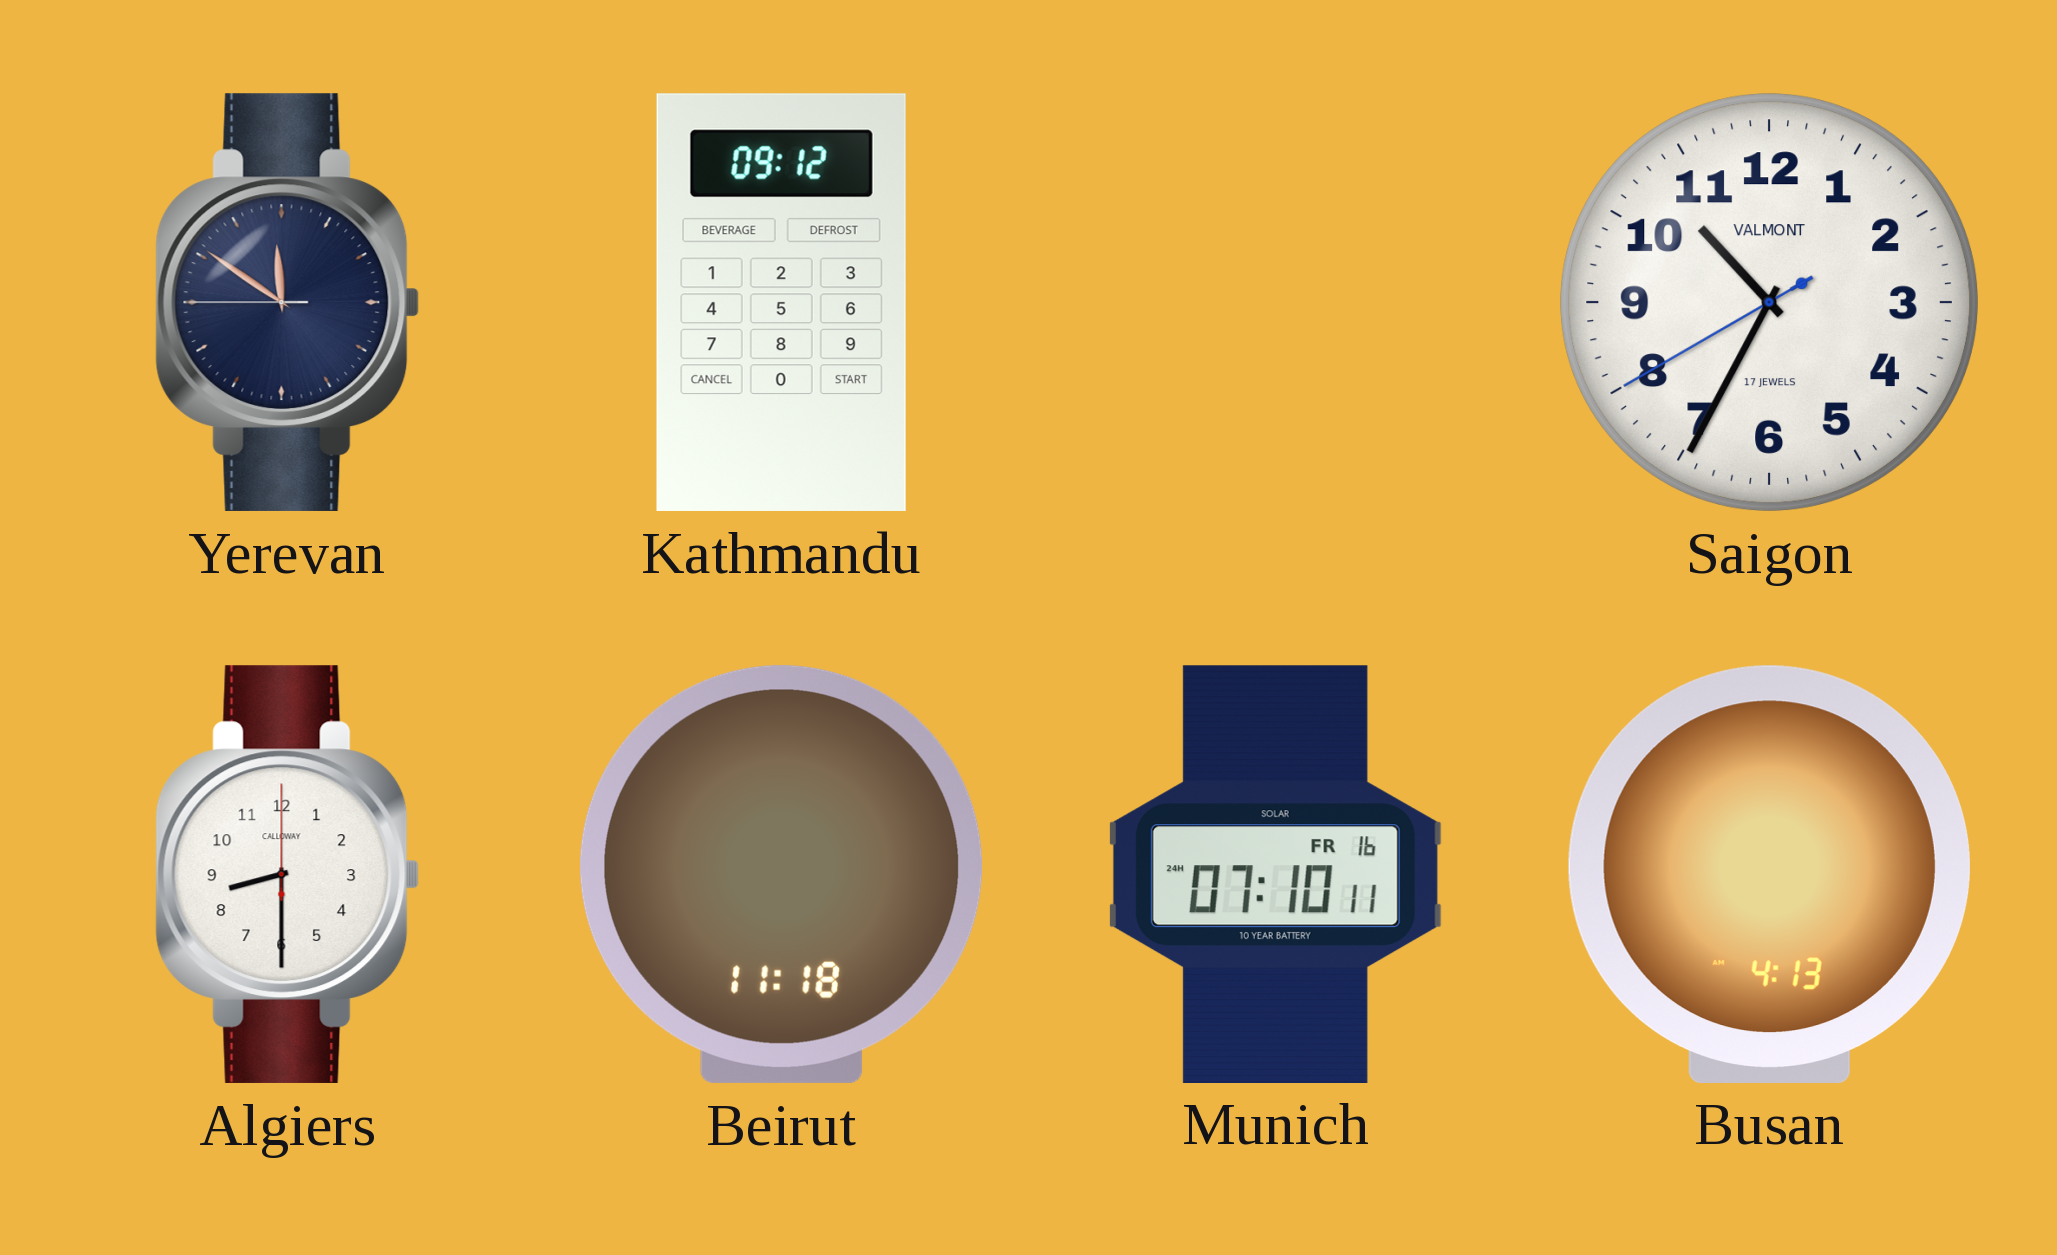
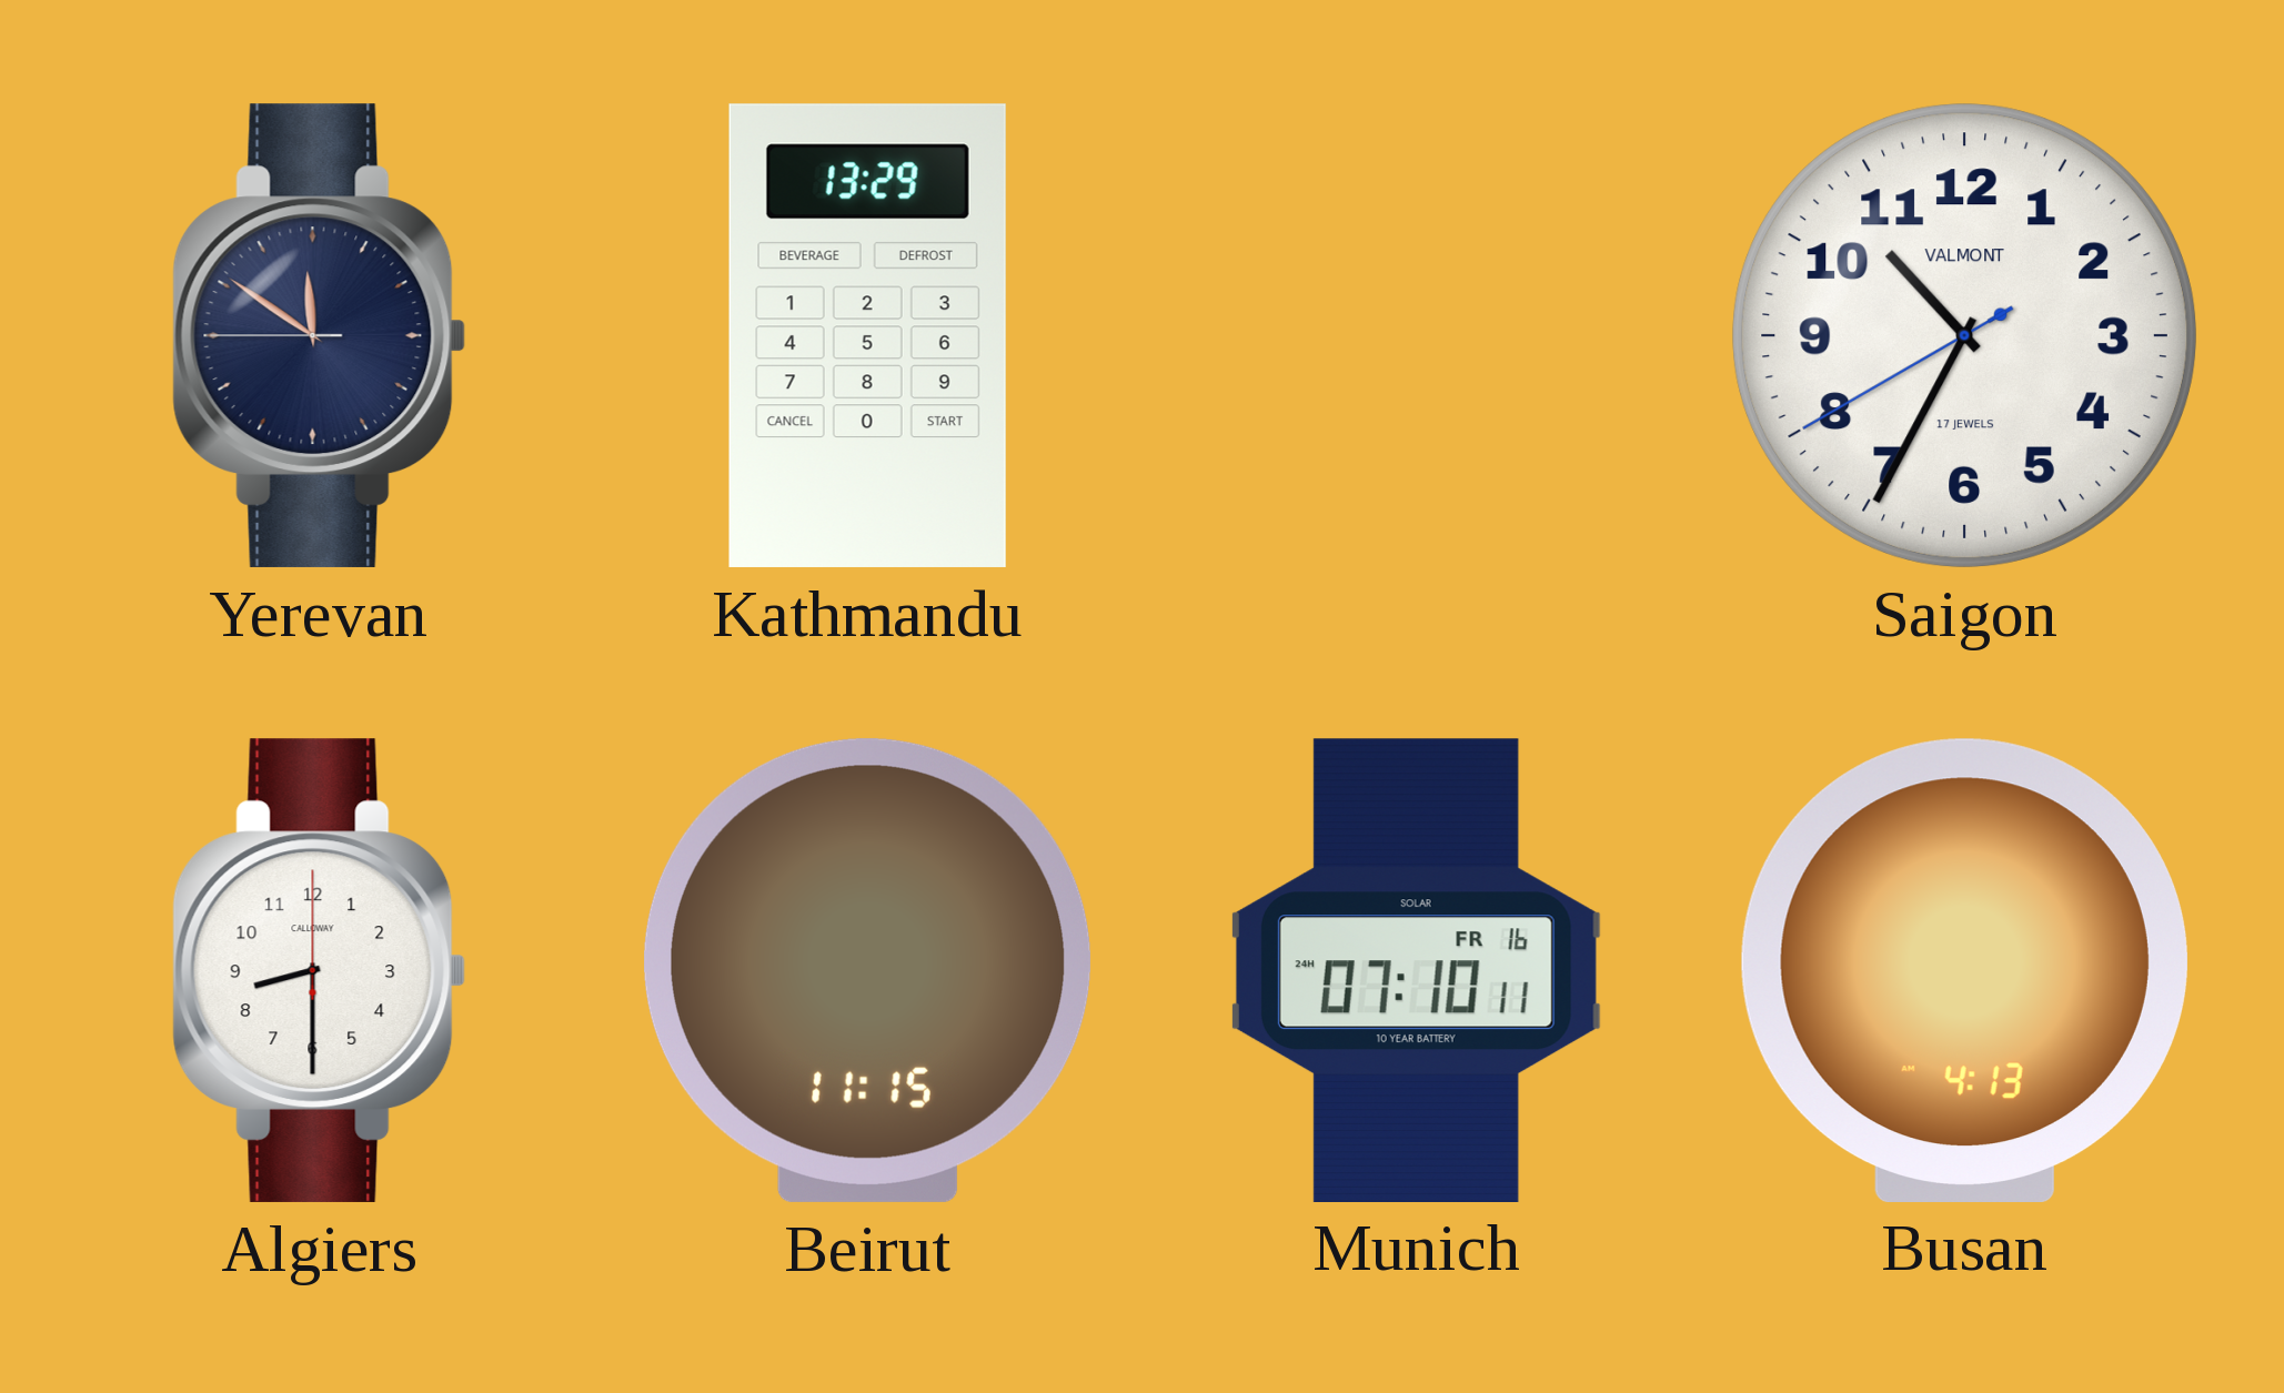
Kathmandu: 09:12 -> 13:29
Beirut: 11:18 -> 11:15
